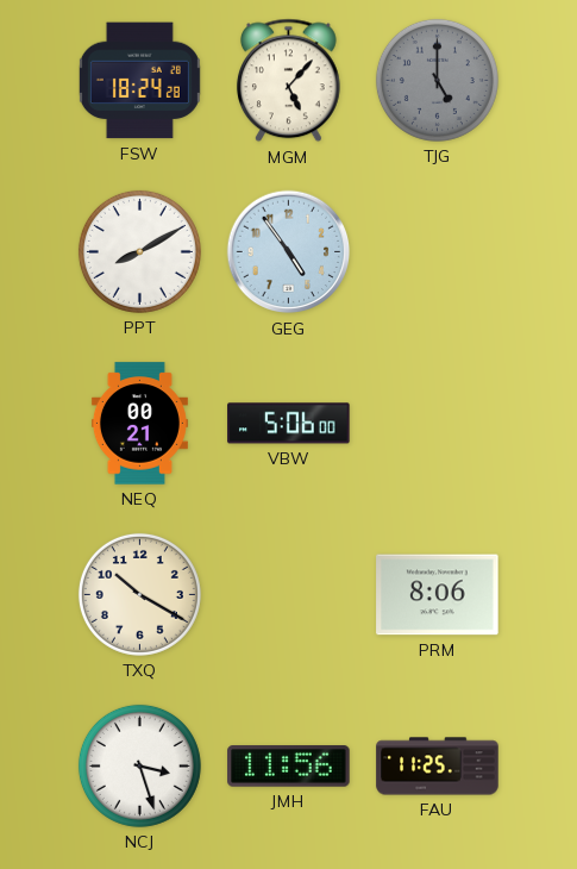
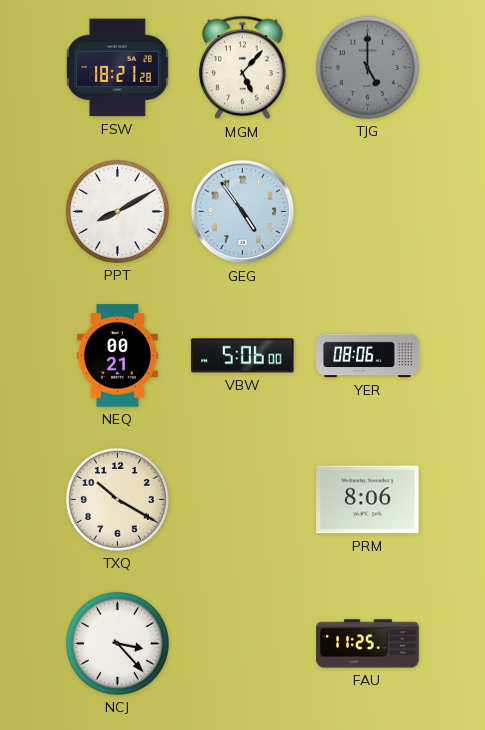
FSW: 18:24 -> 18:21
YER: none -> 08:06
NCJ: 3:27 -> 3:23
JMH: 11:56 -> none
